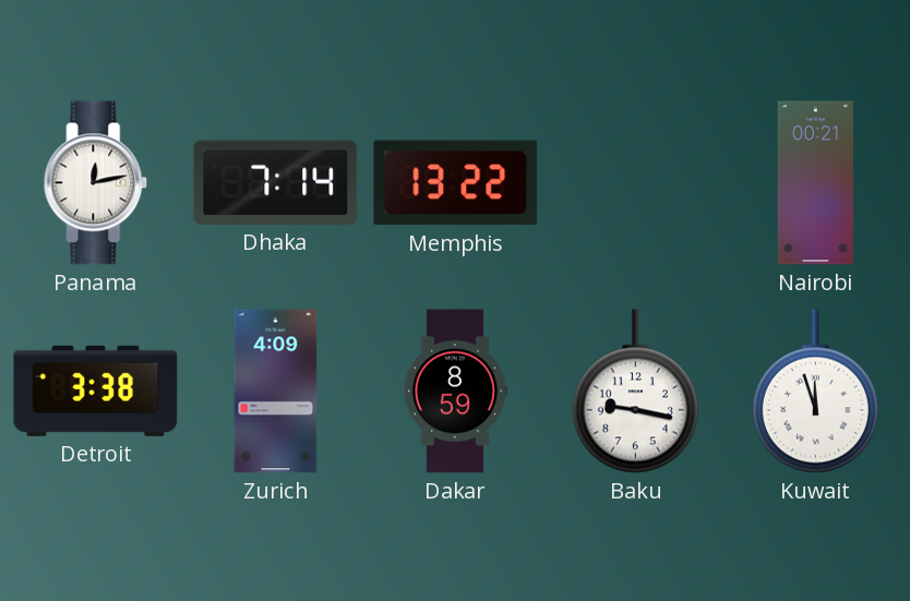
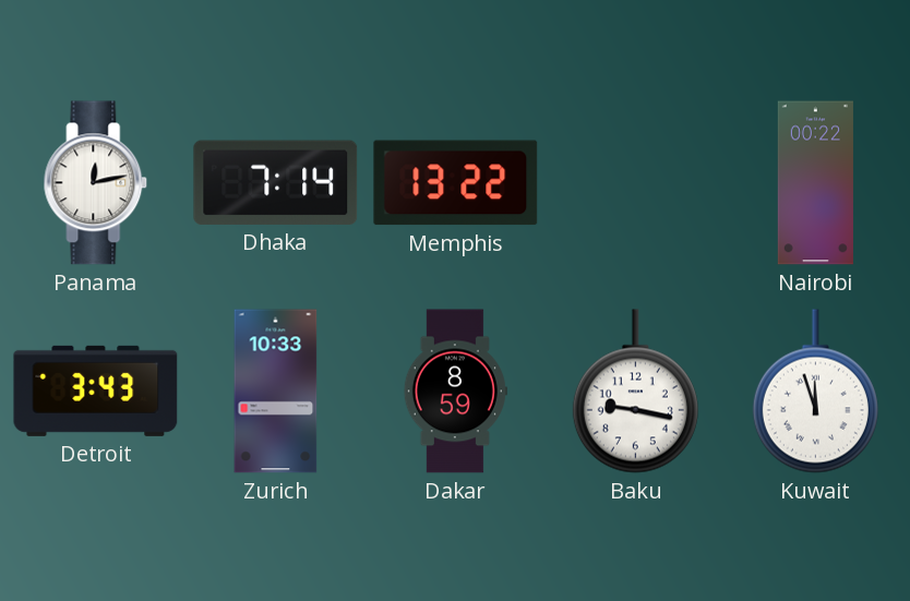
Nairobi: 00:21 -> 00:22
Detroit: 3:38 -> 3:43
Zurich: 4:09 -> 10:33
